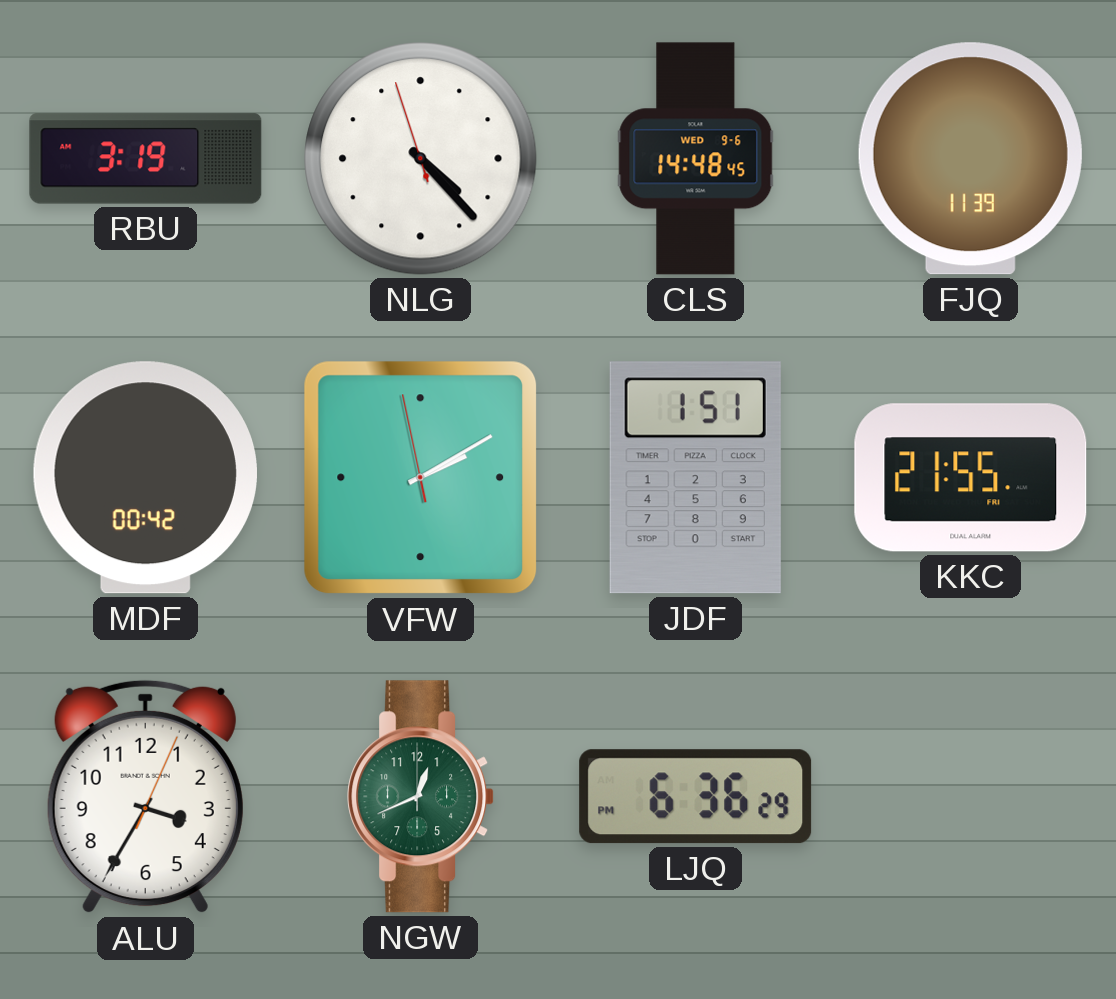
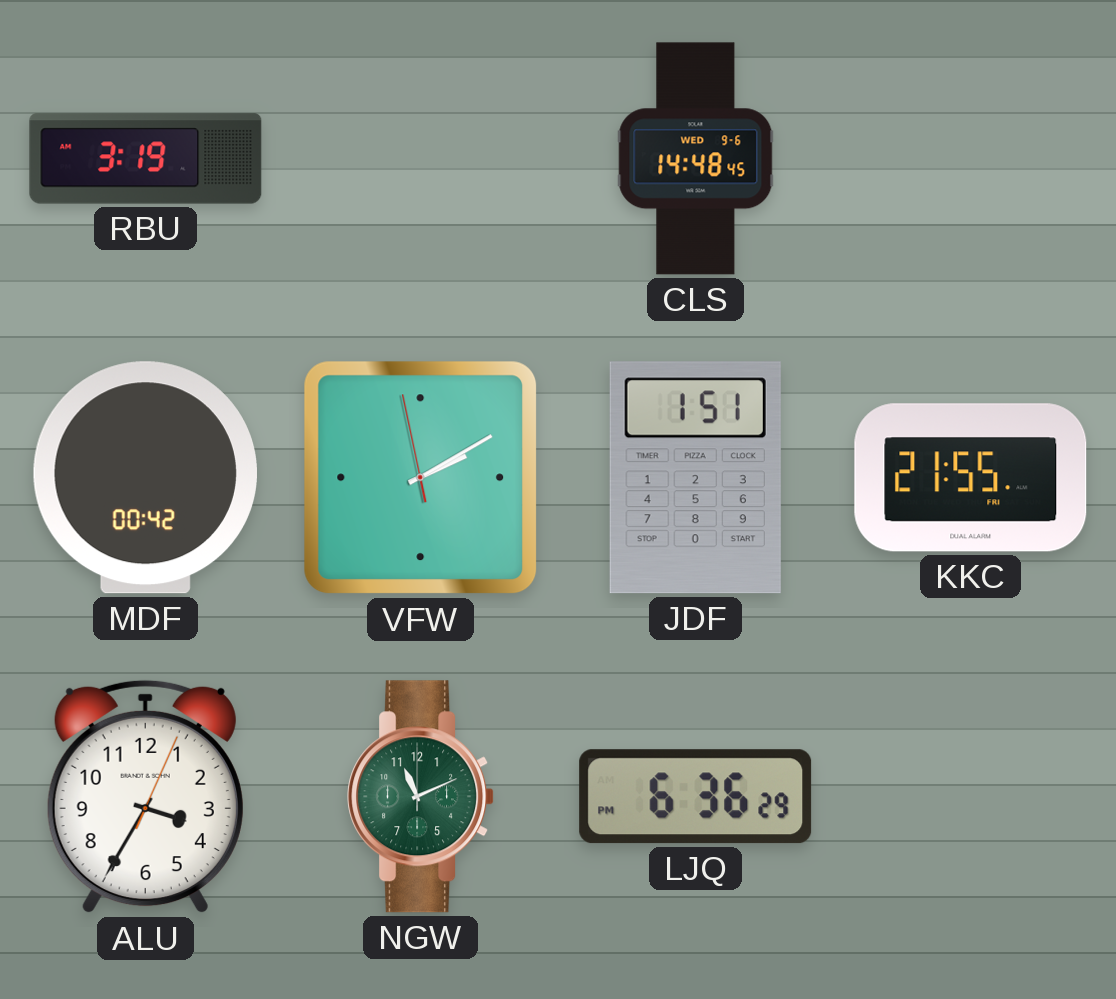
NLG: 4:22 -> none
FJQ: 11:39 -> none
NGW: 12:41 -> 11:11
